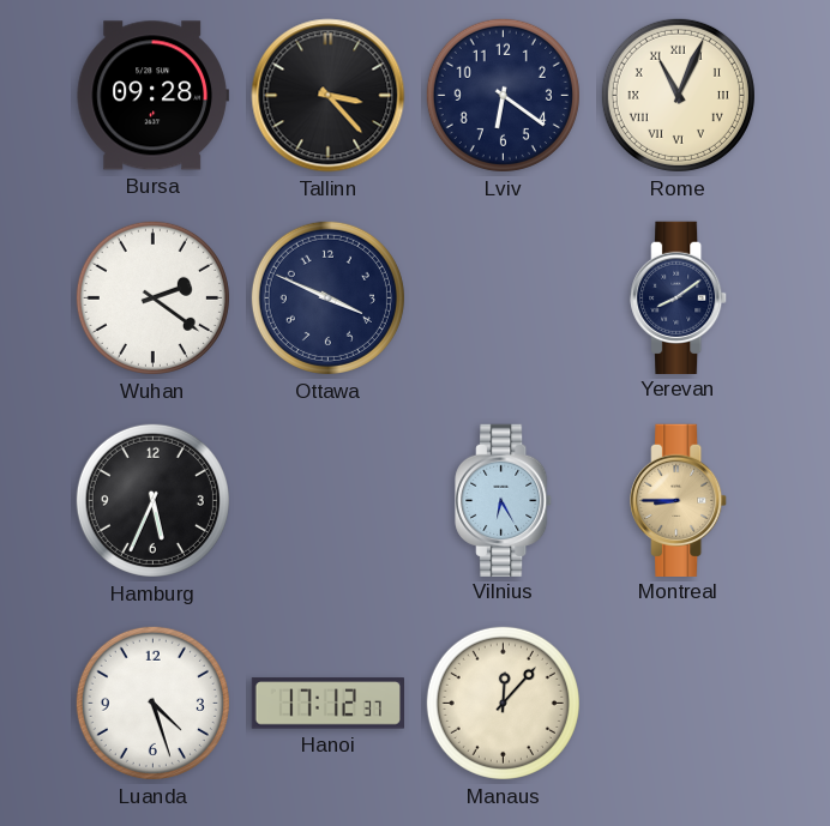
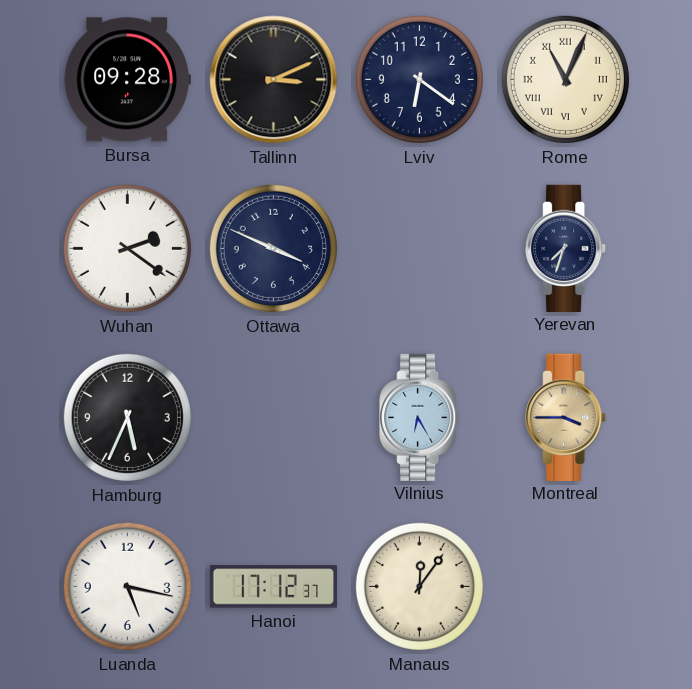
Tallinn: 3:23 -> 3:11
Yerevan: 8:09 -> 7:33
Montreal: 8:45 -> 3:45
Luanda: 4:27 -> 5:17
Manaus: 12:07 -> 12:06
